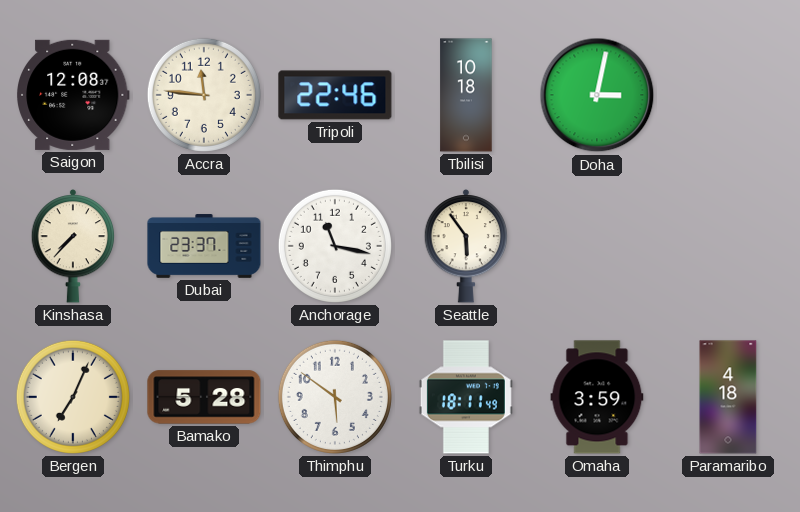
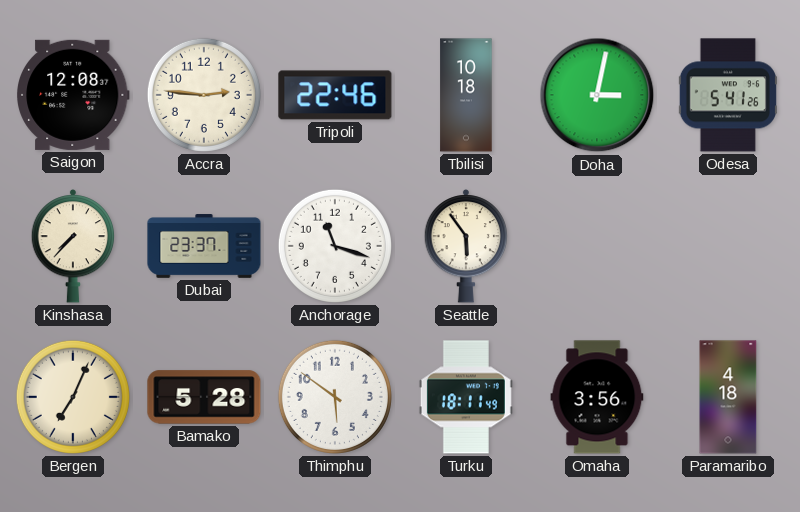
Accra: 11:46 -> 2:46
Odesa: none -> 5:41
Anchorage: 11:17 -> 11:18
Omaha: 3:59 -> 3:56
